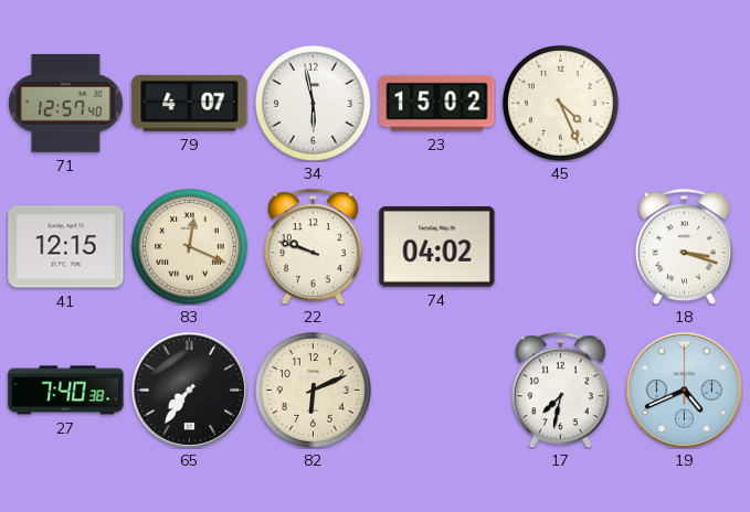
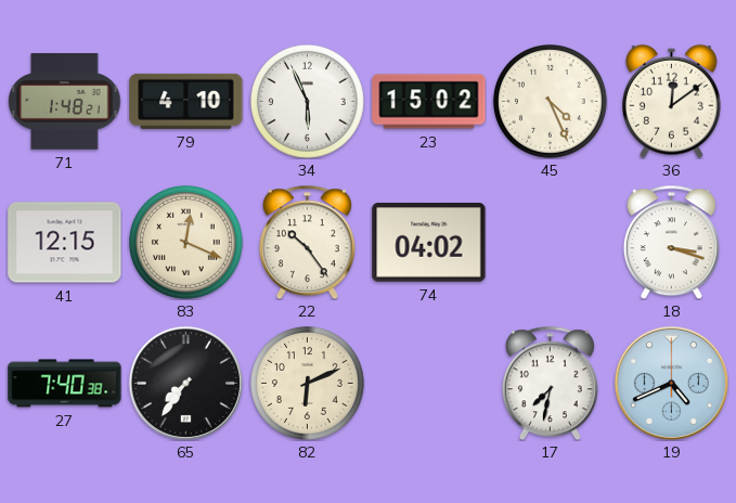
71: 12:57 -> 1:48
79: 4:07 -> 4:10
34: 5:58 -> 5:56
36: none -> 12:09
22: 9:48 -> 10:24
